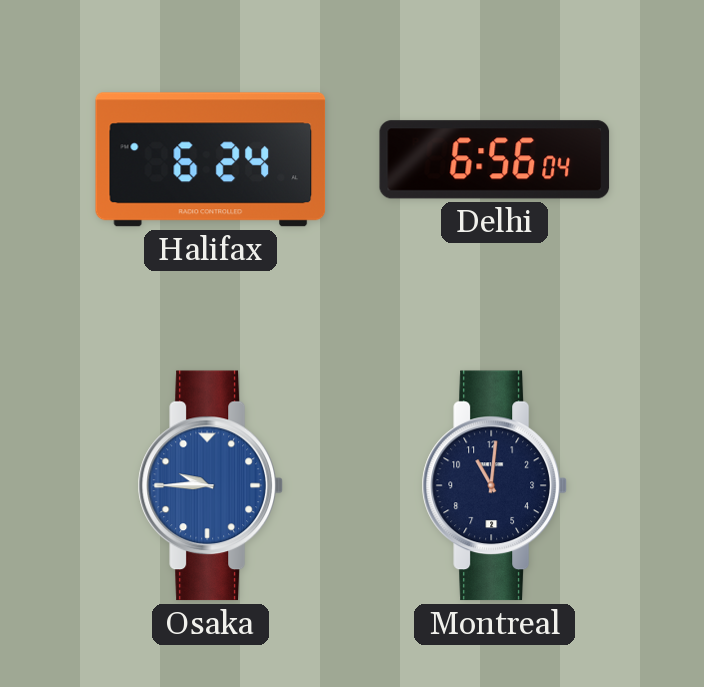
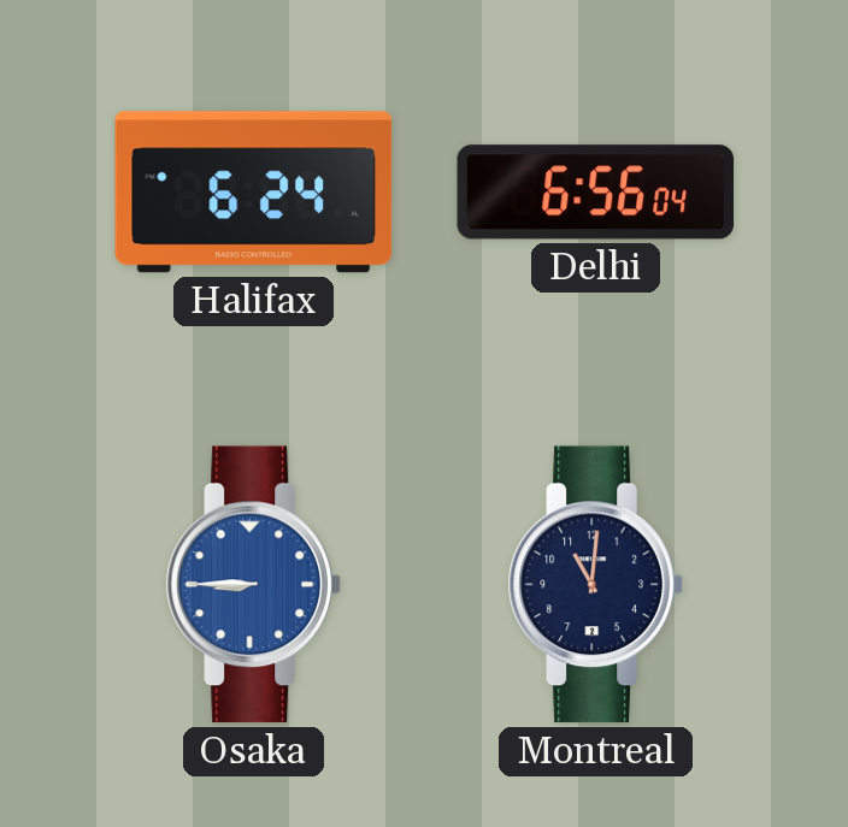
Osaka: 9:45 -> 8:45
